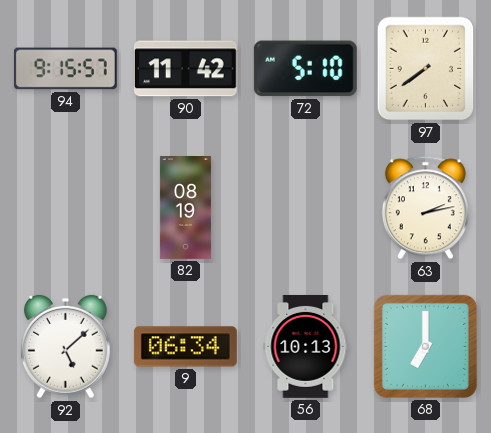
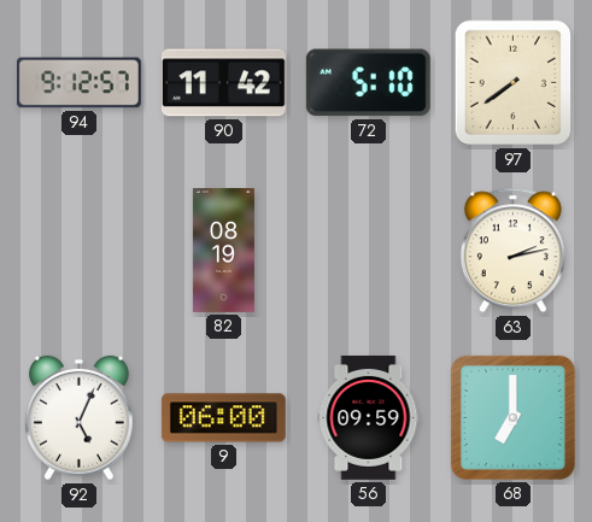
94: 9:15 -> 9:12
92: 5:08 -> 5:04
9: 06:34 -> 06:00
56: 10:13 -> 09:59
